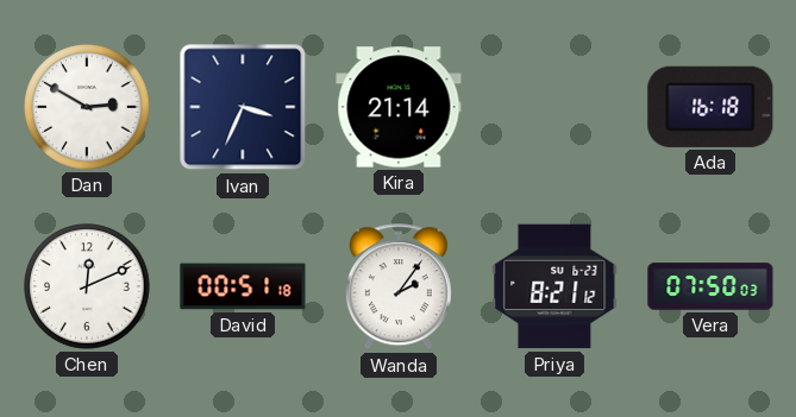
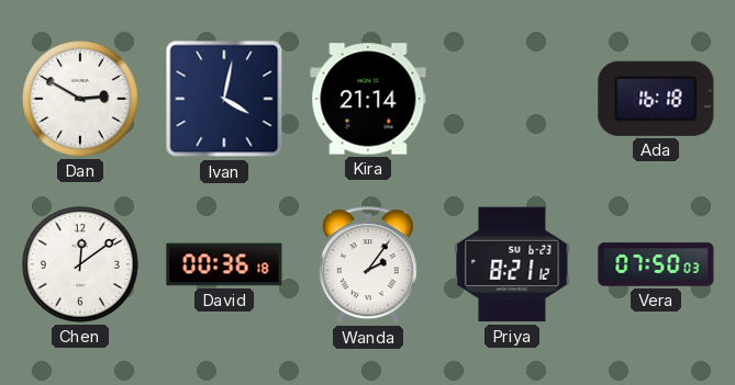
Ivan: 3:34 -> 4:02
Chen: 12:11 -> 12:09
David: 00:51 -> 00:36
